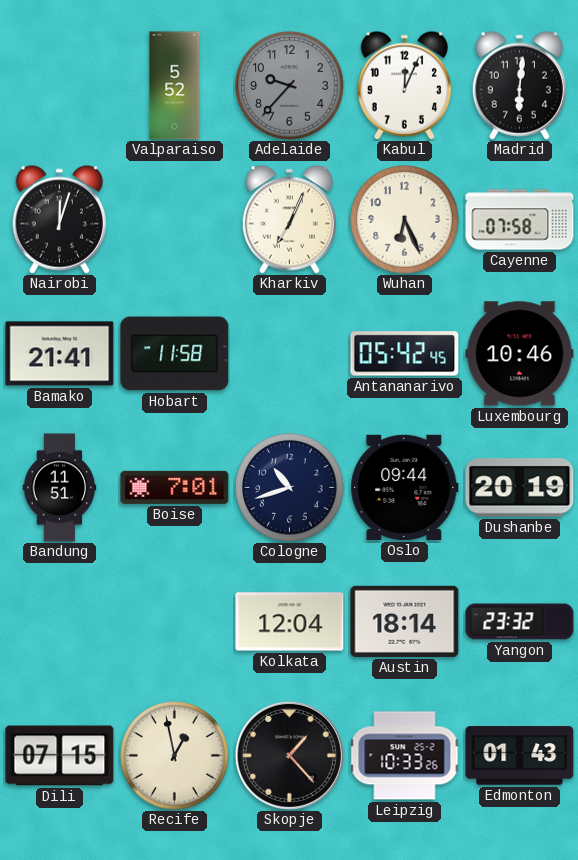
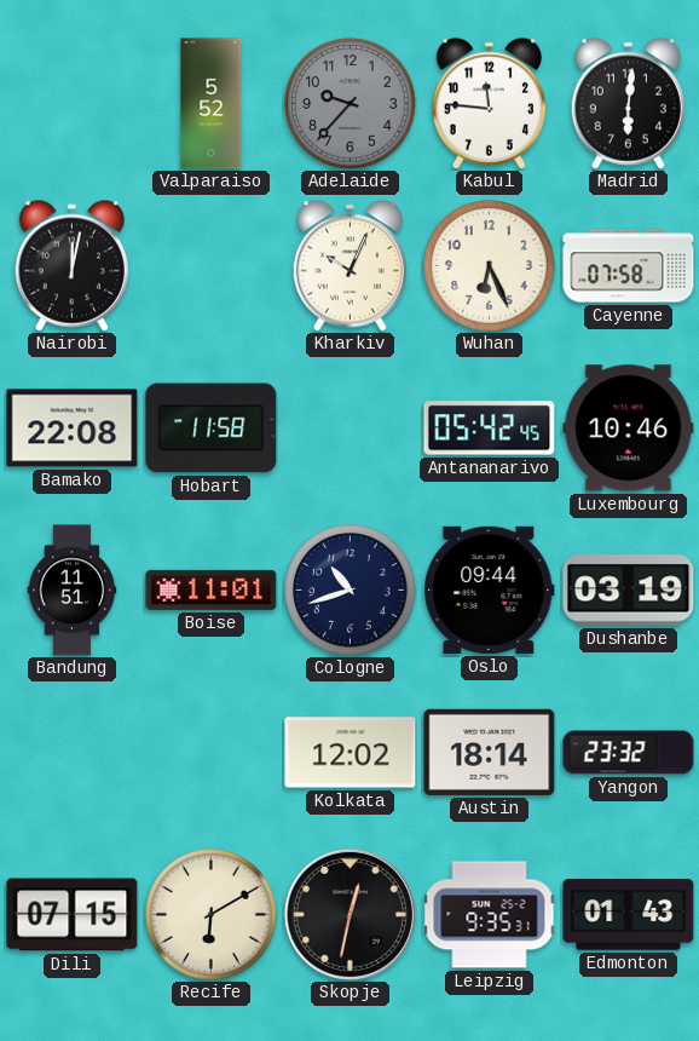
Kabul: 12:04 -> 11:46
Nairobi: 12:03 -> 12:02
Kharkiv: 7:04 -> 10:04
Bamako: 21:41 -> 22:08
Boise: 7:01 -> 11:01
Dushanbe: 20:19 -> 03:19
Kolkata: 12:04 -> 12:02
Recife: 12:58 -> 6:10
Skopje: 1:23 -> 12:32
Leipzig: 10:33 -> 9:35
